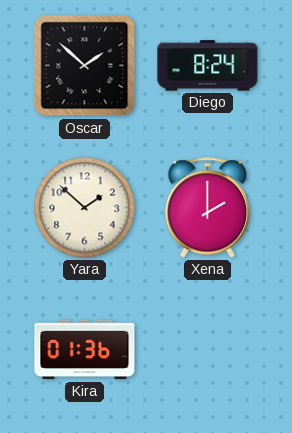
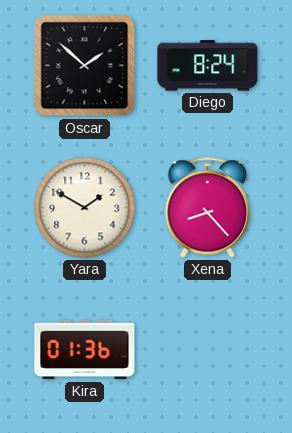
Yara: 1:52 -> 1:50
Xena: 2:00 -> 8:23
